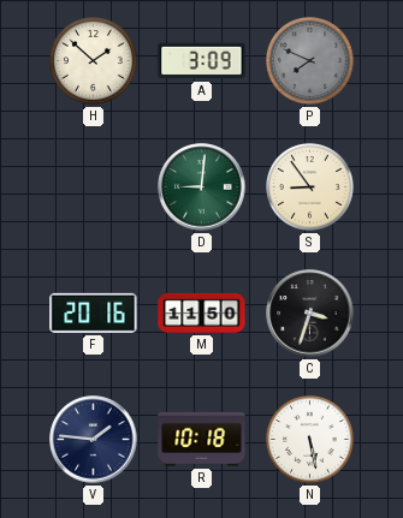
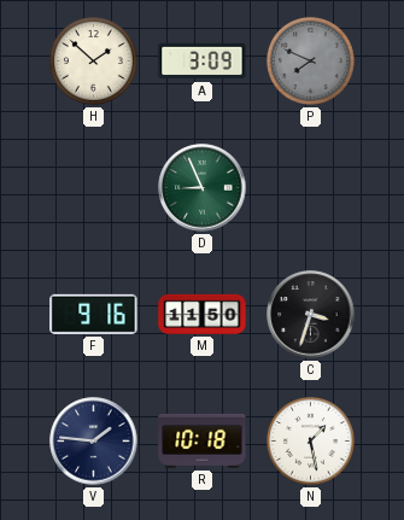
D: 9:01 -> 8:56
S: 8:54 -> none
F: 20:16 -> 9:16
N: 5:28 -> 1:28
